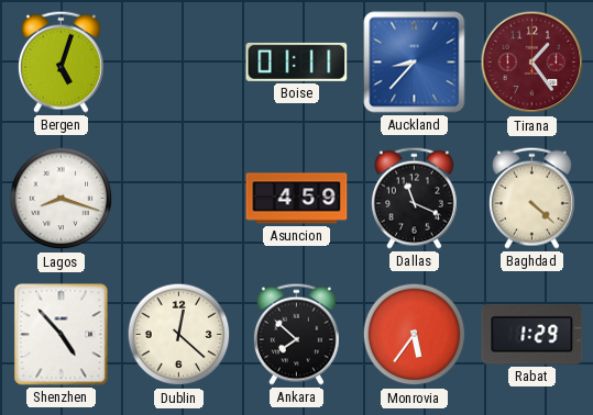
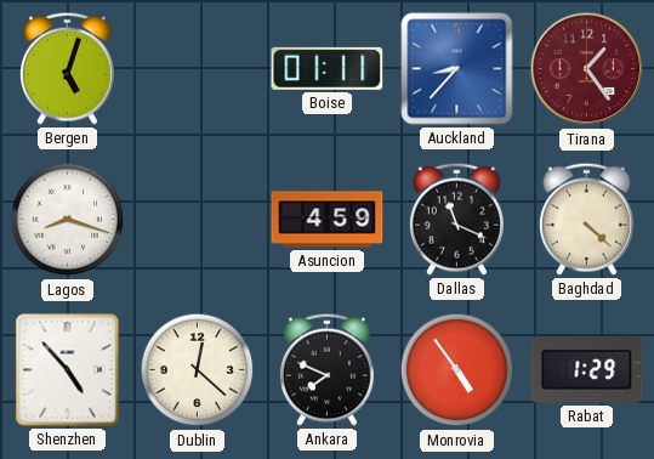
Ankara: 7:52 -> 7:49
Monrovia: 5:36 -> 4:54
